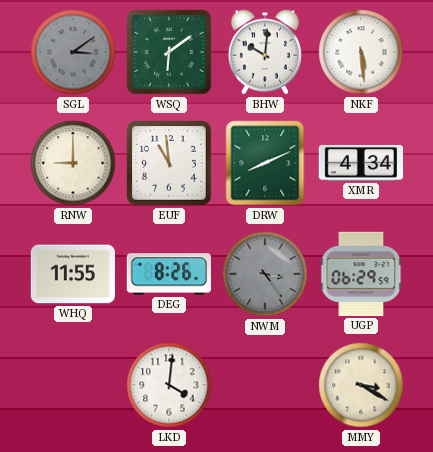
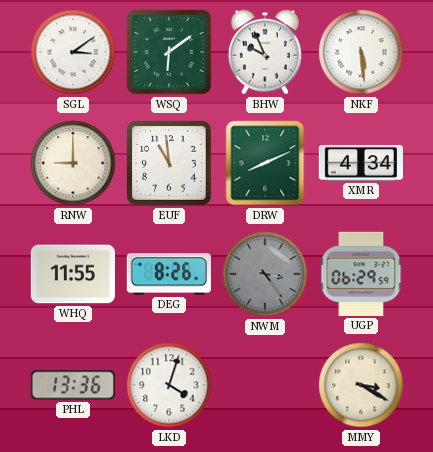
SGL dial: grey -> white
BHW: 10:01 -> 9:56
PHL: none -> 13:36
LKD: 4:01 -> 4:03
